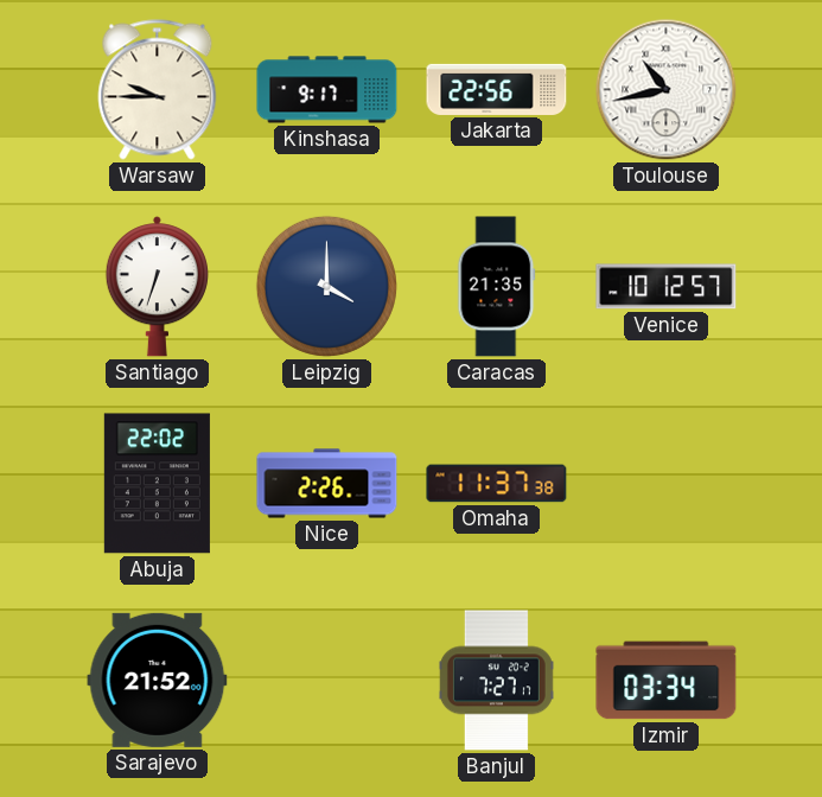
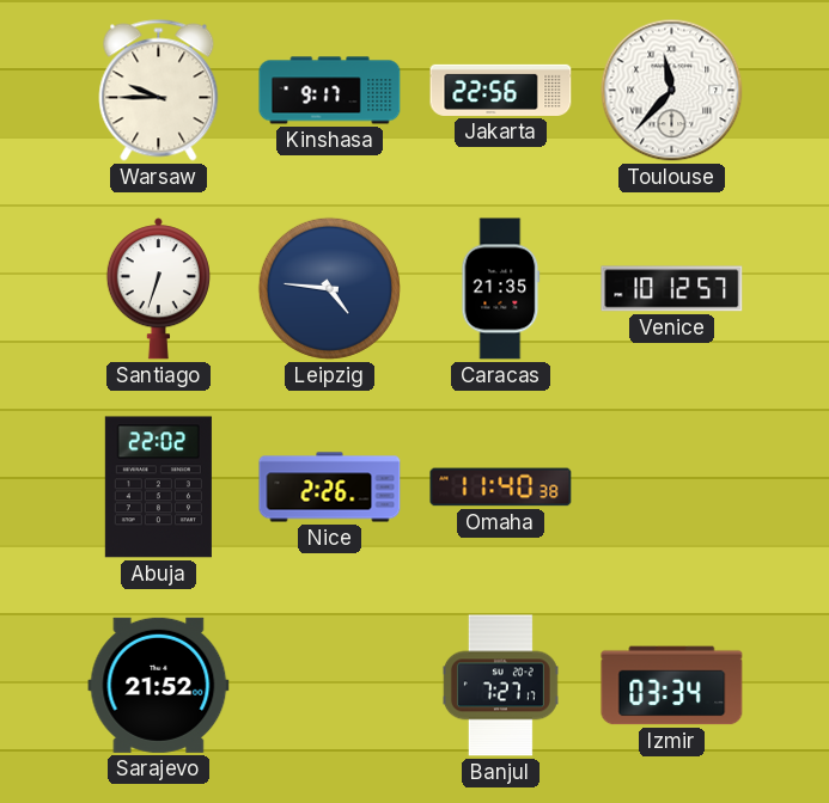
Toulouse: 10:43 -> 11:37
Leipzig: 4:00 -> 4:46
Omaha: 11:37 -> 11:40
